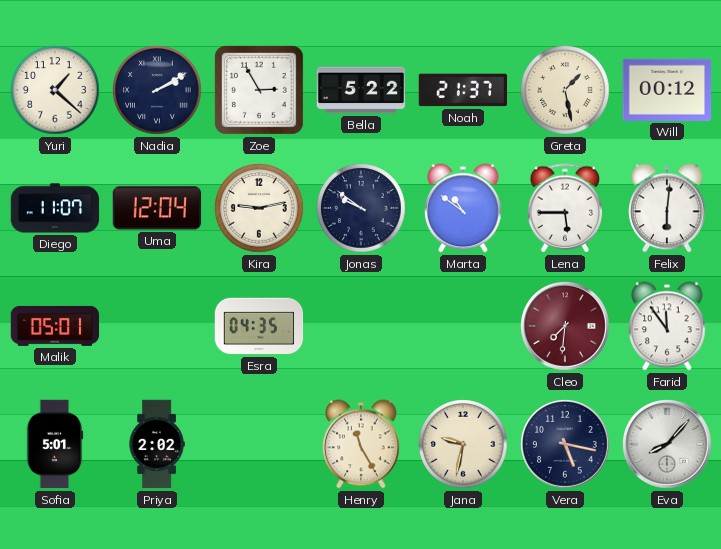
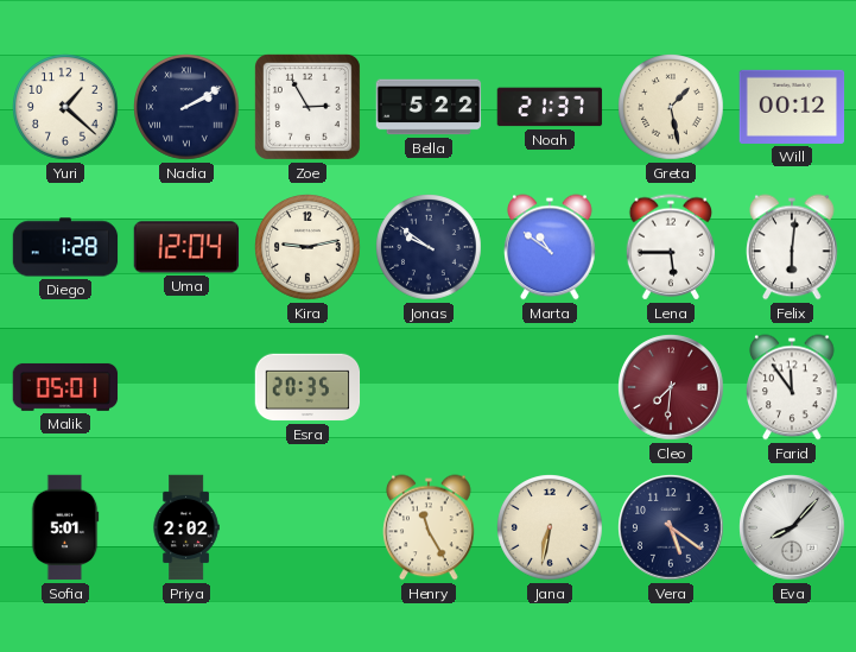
Diego: 11:07 -> 1:28
Esra: 04:35 -> 20:35
Jana: 9:32 -> 6:32
Vera: 5:17 -> 5:21
